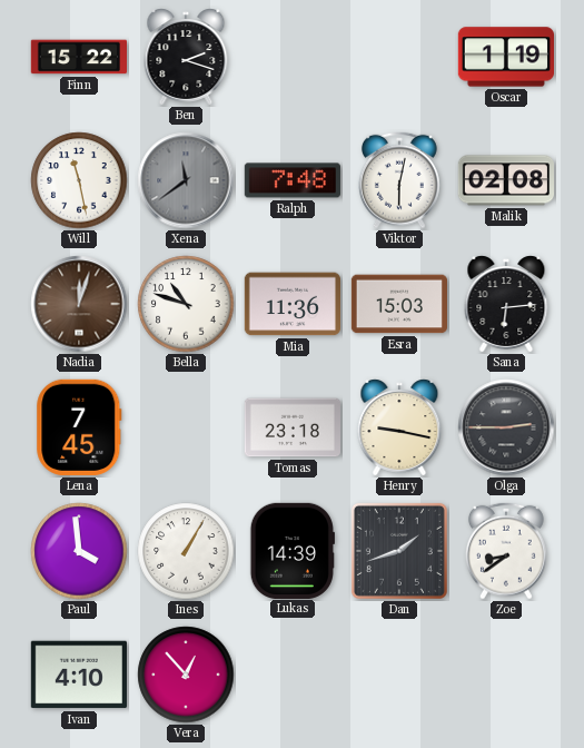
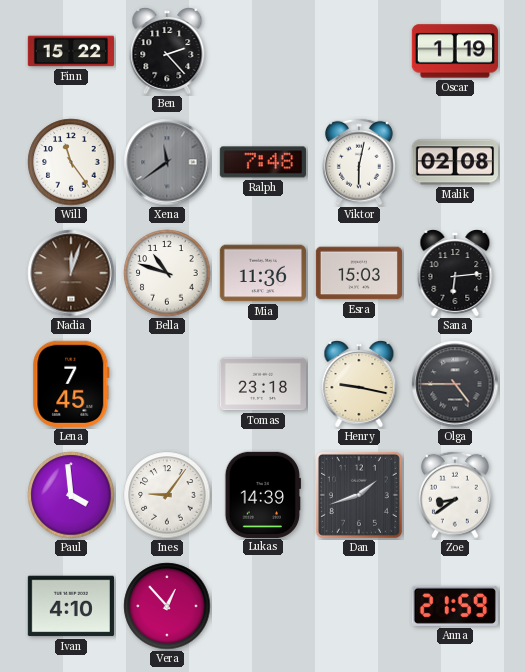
Ben: 2:18 -> 2:23
Will: 11:28 -> 11:24
Olga: 2:45 -> 4:45
Ines: 1:05 -> 9:06
Anna: none -> 21:59
